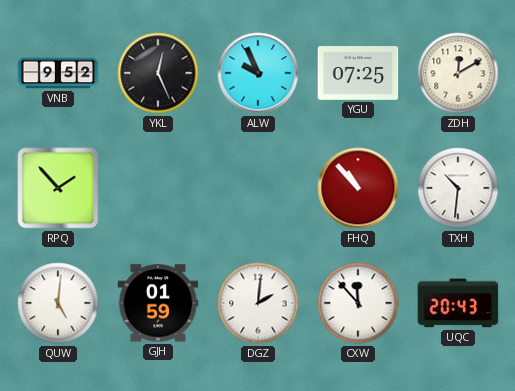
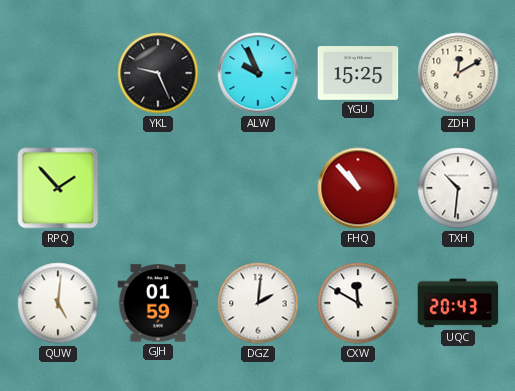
VNB: 9:52 -> none
YKL: 12:26 -> 9:26
YGU: 07:25 -> 15:25
CXW: 11:53 -> 11:50
